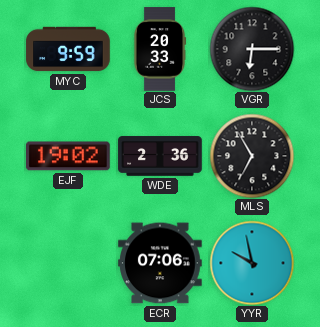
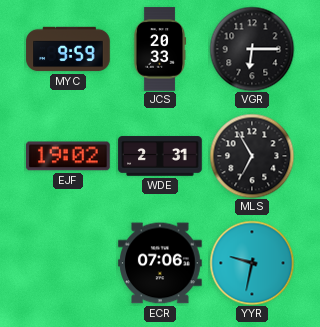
WDE: 2:36 -> 2:31
YYR: 9:58 -> 9:32
